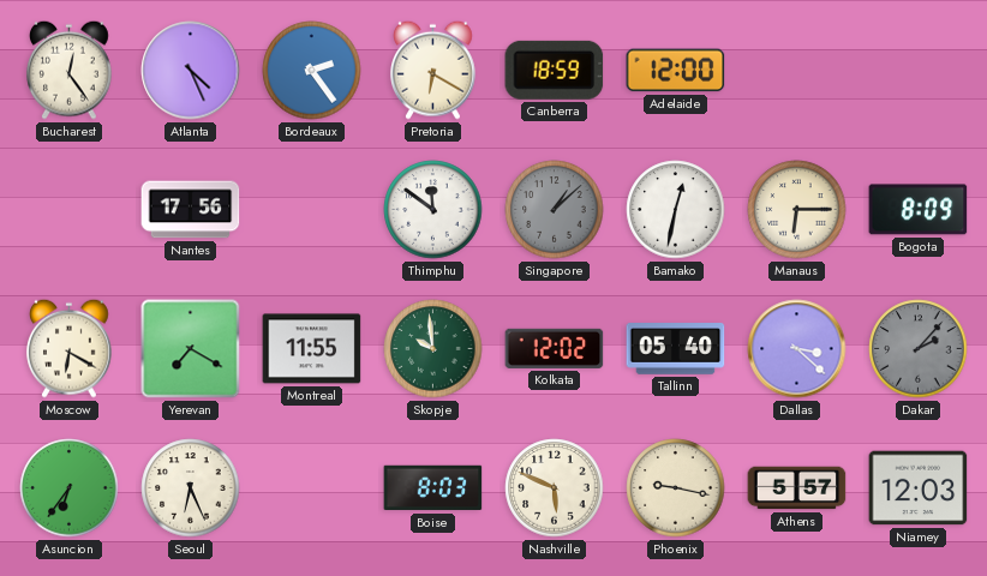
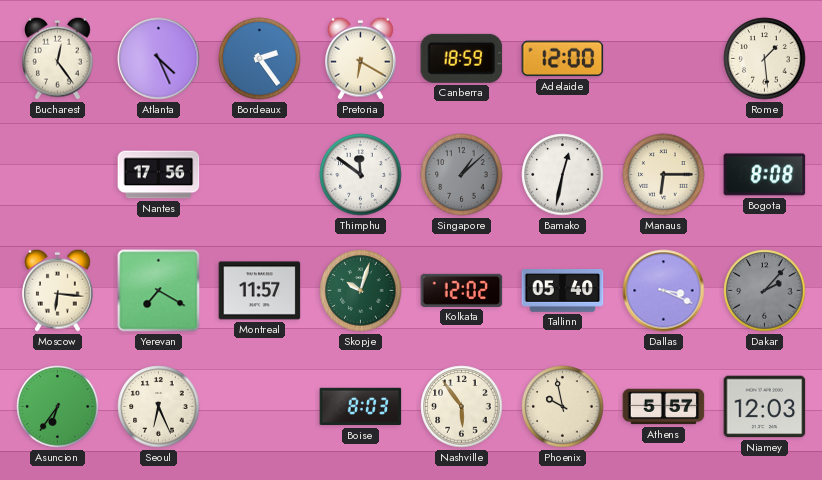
Rome: none -> 1:29
Bogota: 8:09 -> 8:08
Moscow: 6:20 -> 6:16
Montreal: 11:55 -> 11:57
Skopje: 9:59 -> 10:03
Dallas: 3:22 -> 3:19
Nashville: 5:49 -> 5:54
Phoenix: 9:17 -> 9:58
